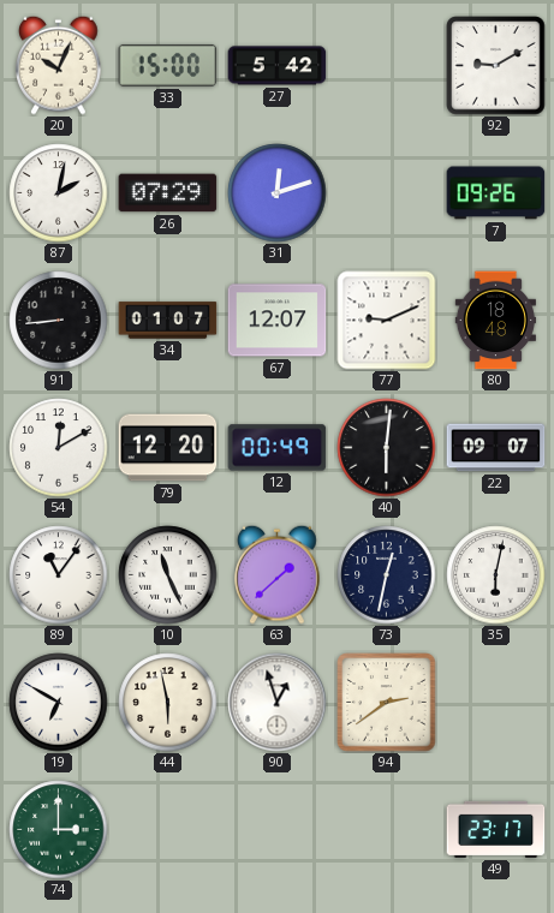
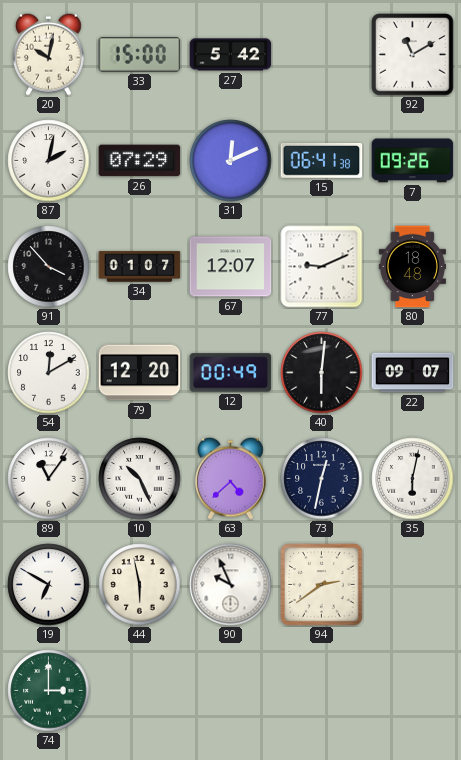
20: 10:04 -> 10:02
92: 9:10 -> 11:10
31: 12:12 -> 12:11
15: none -> 06:41
91: 8:44 -> 3:53
10: 11:26 -> 10:26
63: 1:38 -> 4:38
90: 12:57 -> 9:56
49: 23:17 -> none
